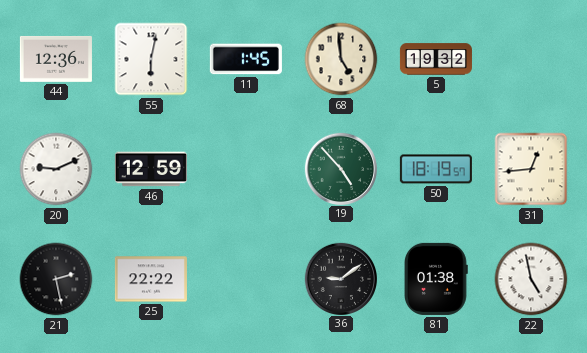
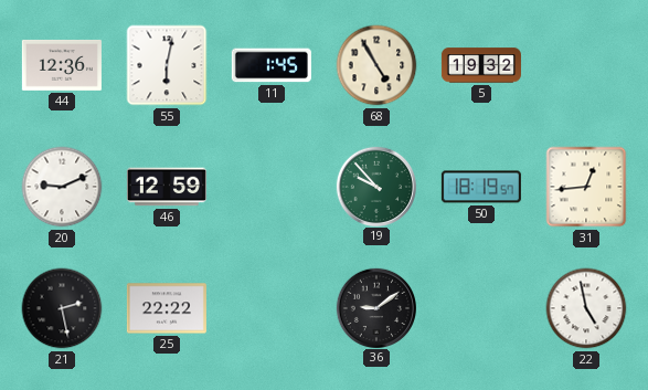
68: 4:59 -> 4:55
19: 4:53 -> 9:53
81: 01:38 -> none
